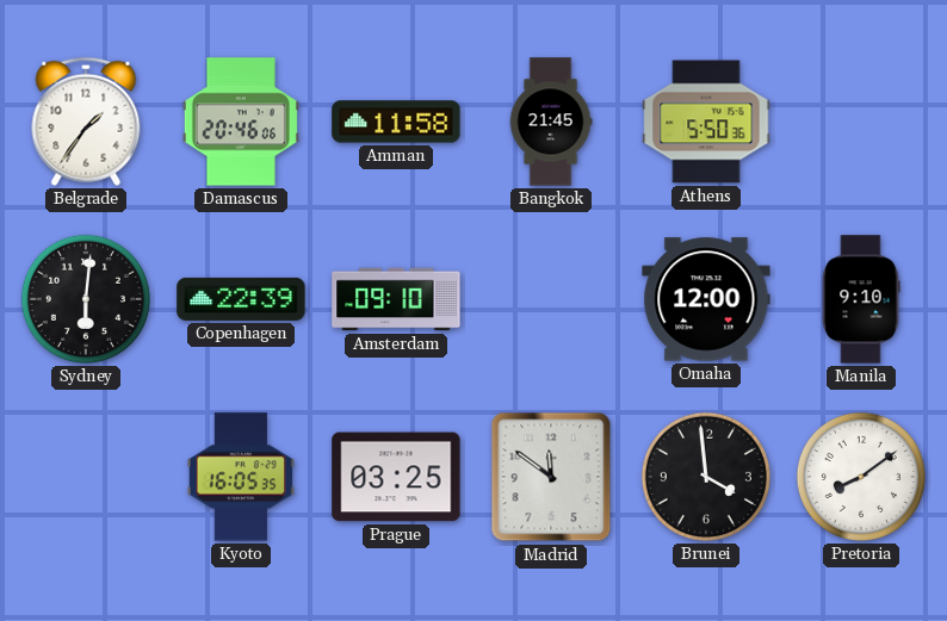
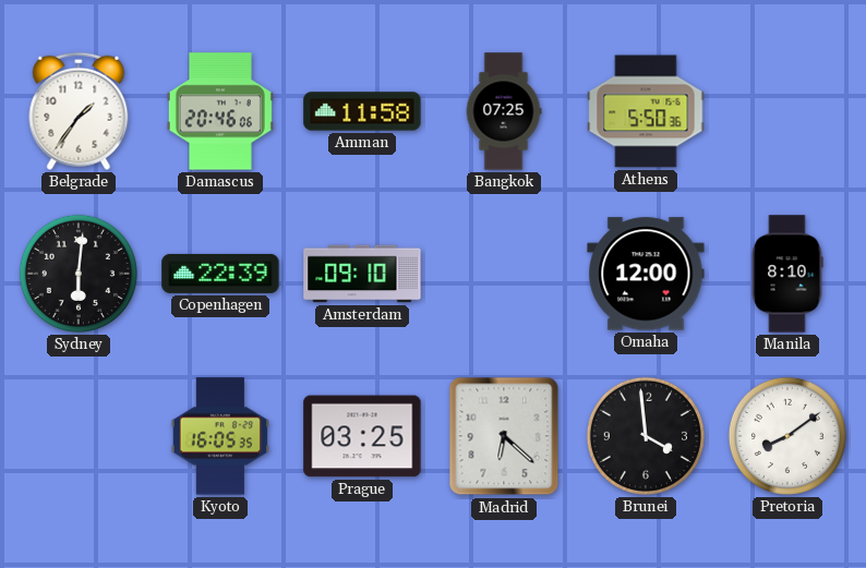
Bangkok: 21:45 -> 07:25
Manila: 9:10 -> 8:10
Madrid: 11:51 -> 6:22
